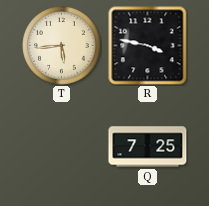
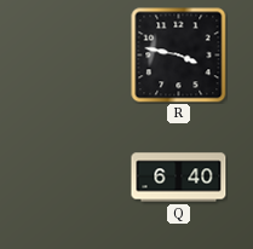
T: 5:44 -> none
Q: 7:25 -> 6:40
